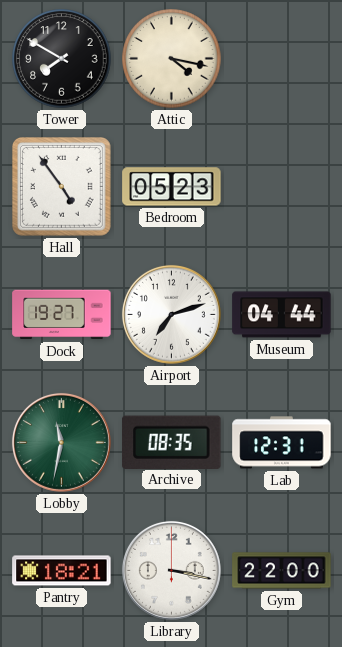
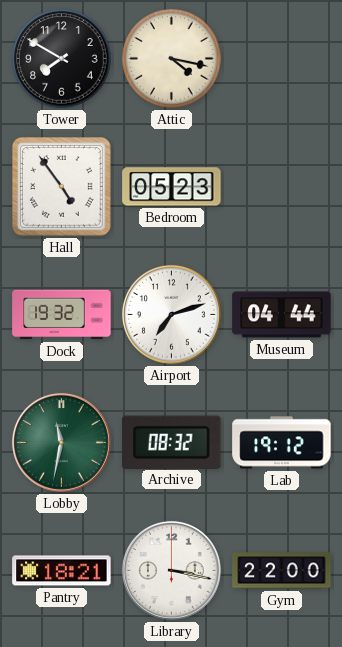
Dock: 19:27 -> 19:32
Archive: 08:35 -> 08:32
Lab: 12:31 -> 19:12
